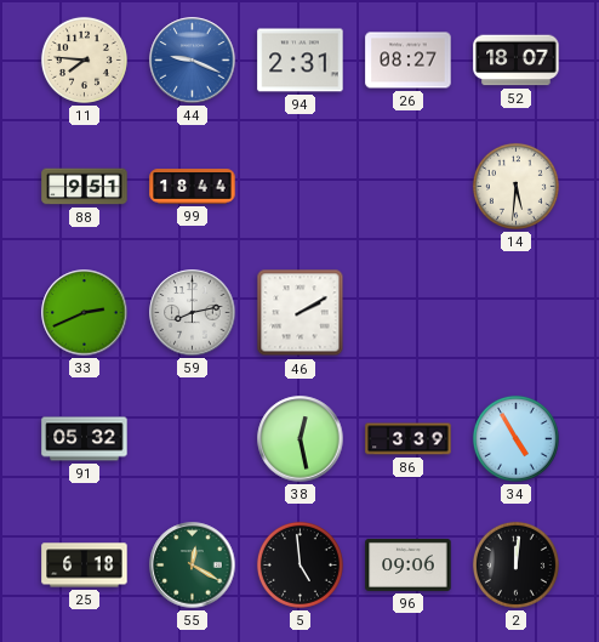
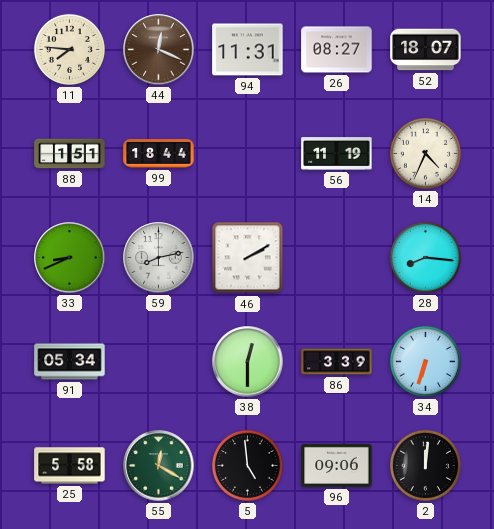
44: 9:19 -> 12:19
44 dial: blue -> brown
94: 2:31 -> 11:31
88: 9:51 -> 1:51
56: none -> 11:19
14: 5:31 -> 4:34
33: 2:41 -> 8:41
28: none -> 8:16
91: 05:32 -> 05:34
38: 12:28 -> 12:30
34: 4:55 -> 6:33
25: 6:18 -> 5:58
